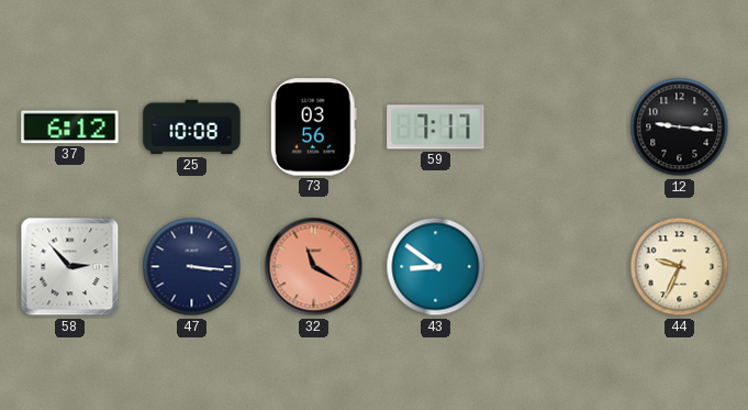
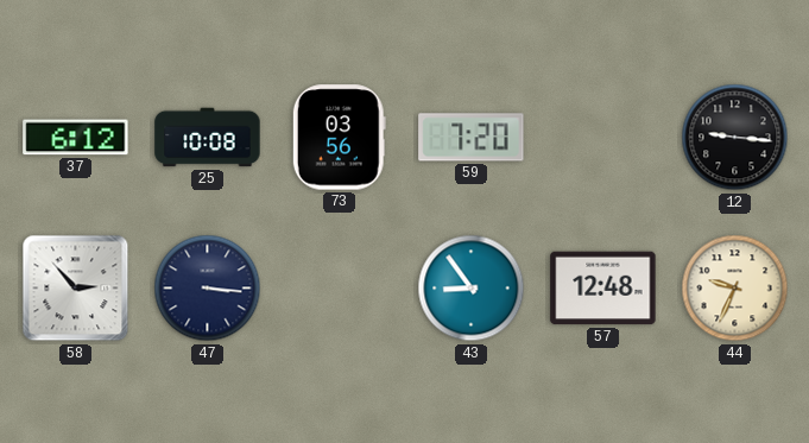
59: 7:17 -> 7:20
32: 11:20 -> none
43: 8:51 -> 8:54
57: none -> 12:48
